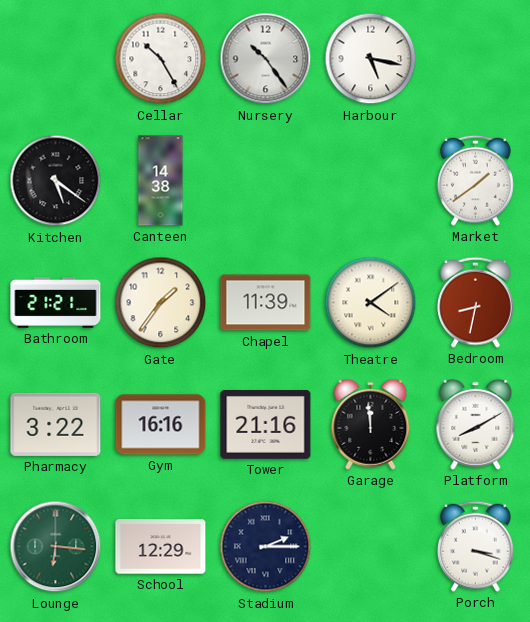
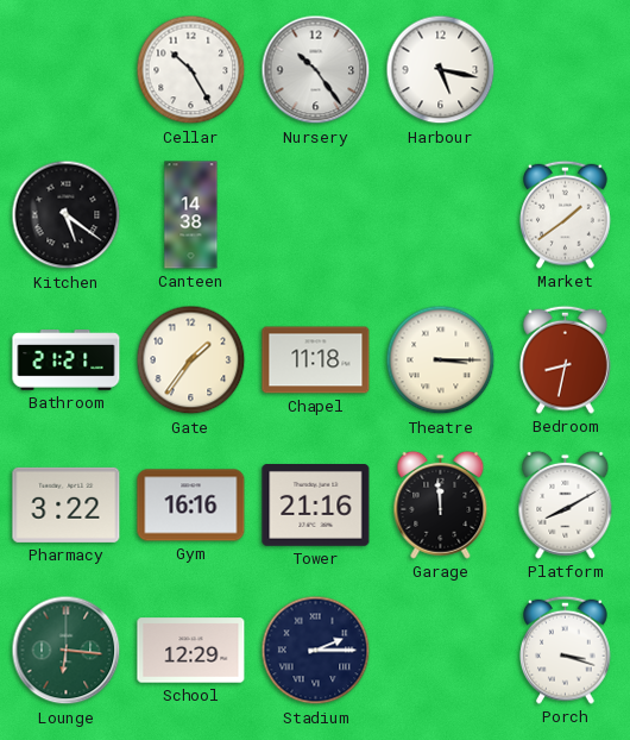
Chapel: 11:39 -> 11:18
Theatre: 4:09 -> 3:15
